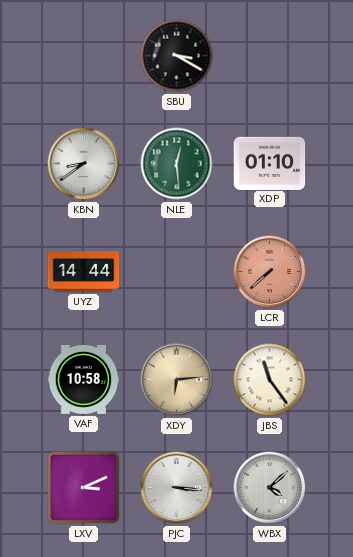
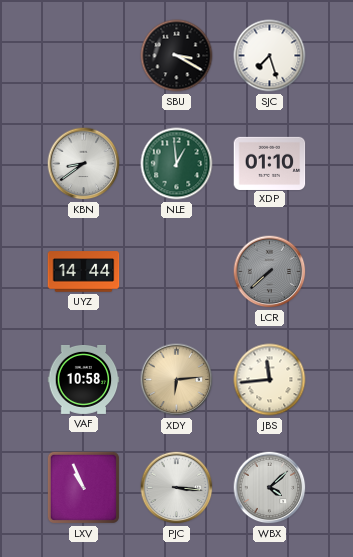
SJC: none -> 7:27
NLE: 12:29 -> 12:59
LCR dial: salmon -> grey
JBS: 11:24 -> 11:44
LXV: 3:11 -> 10:56
